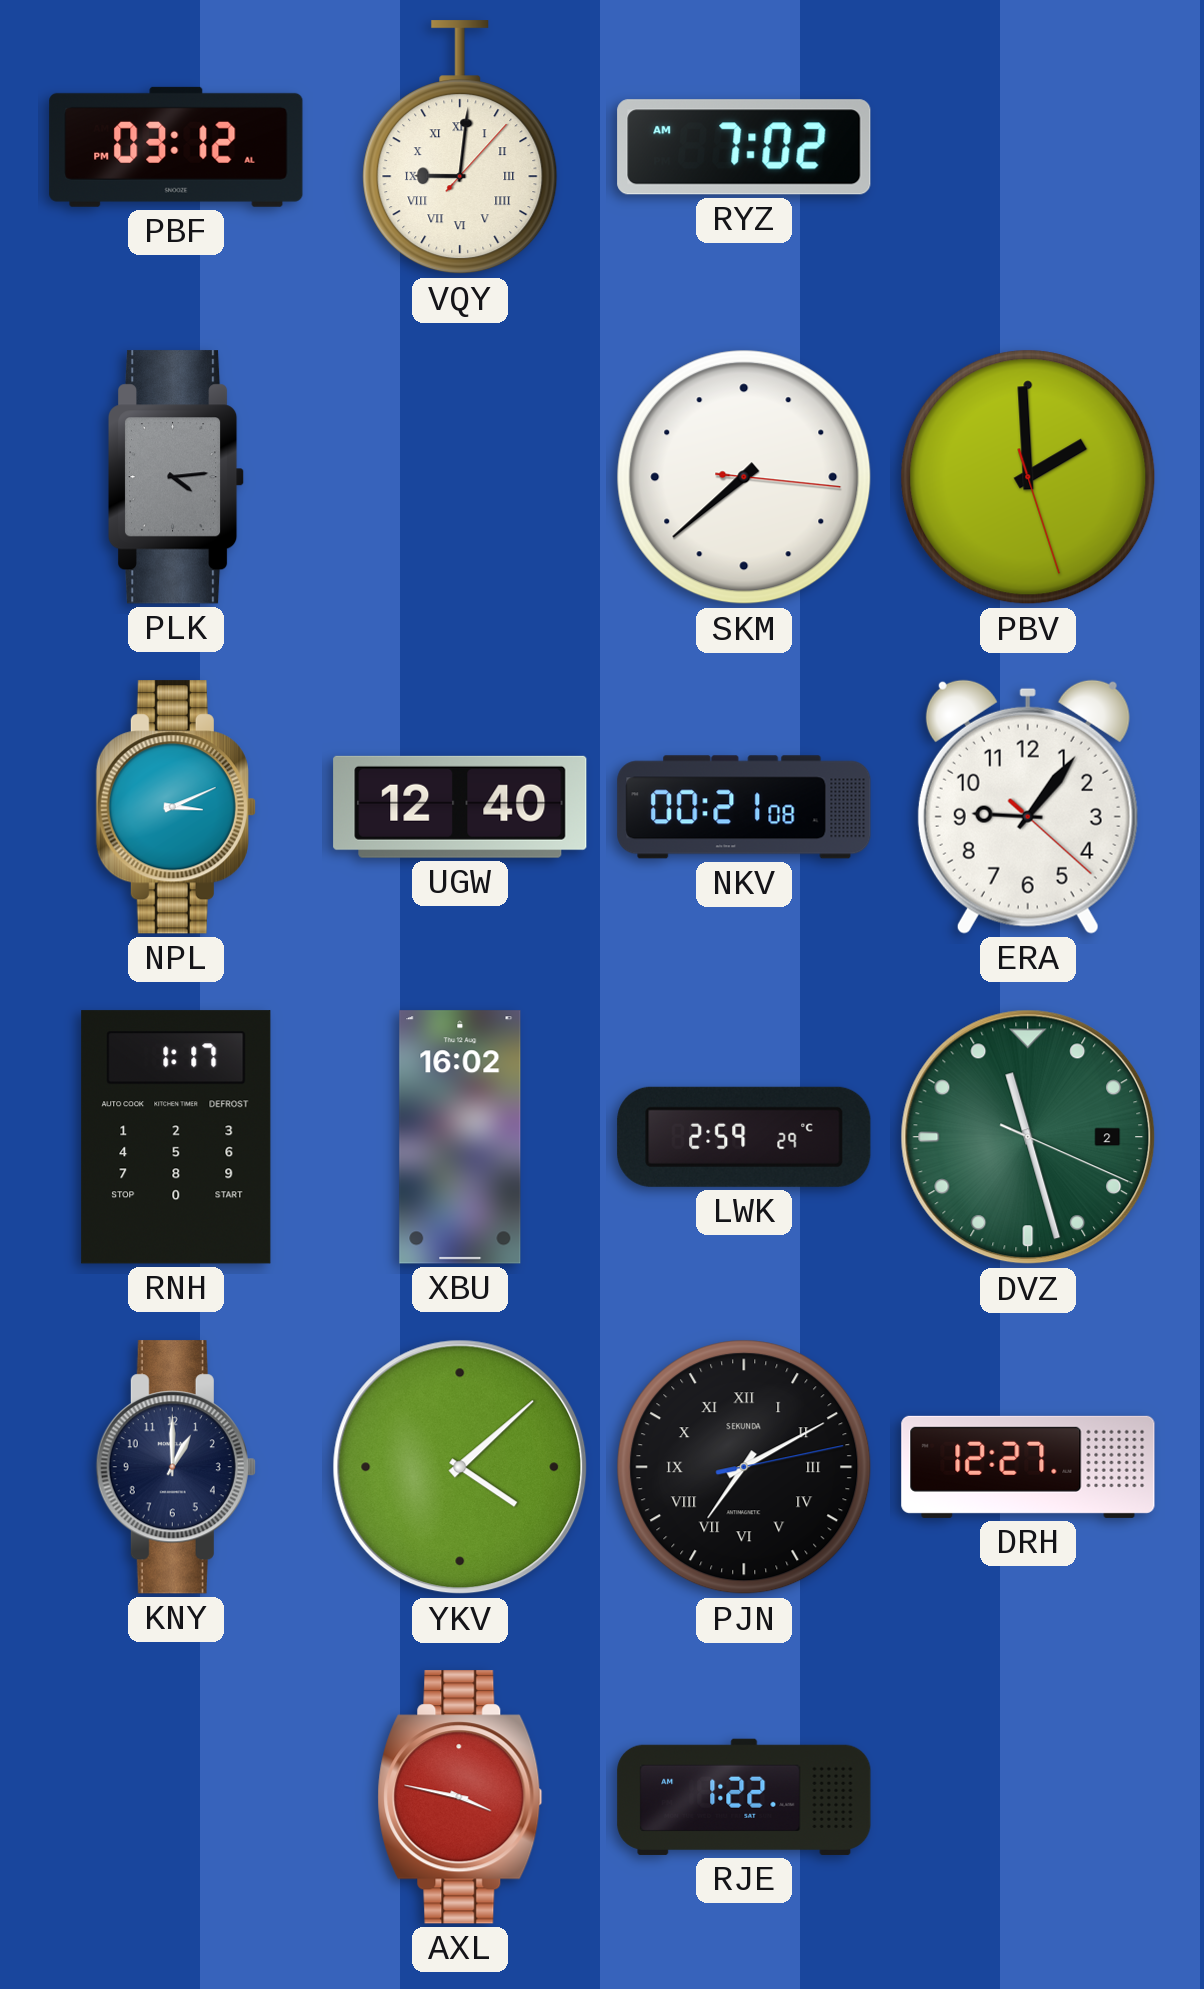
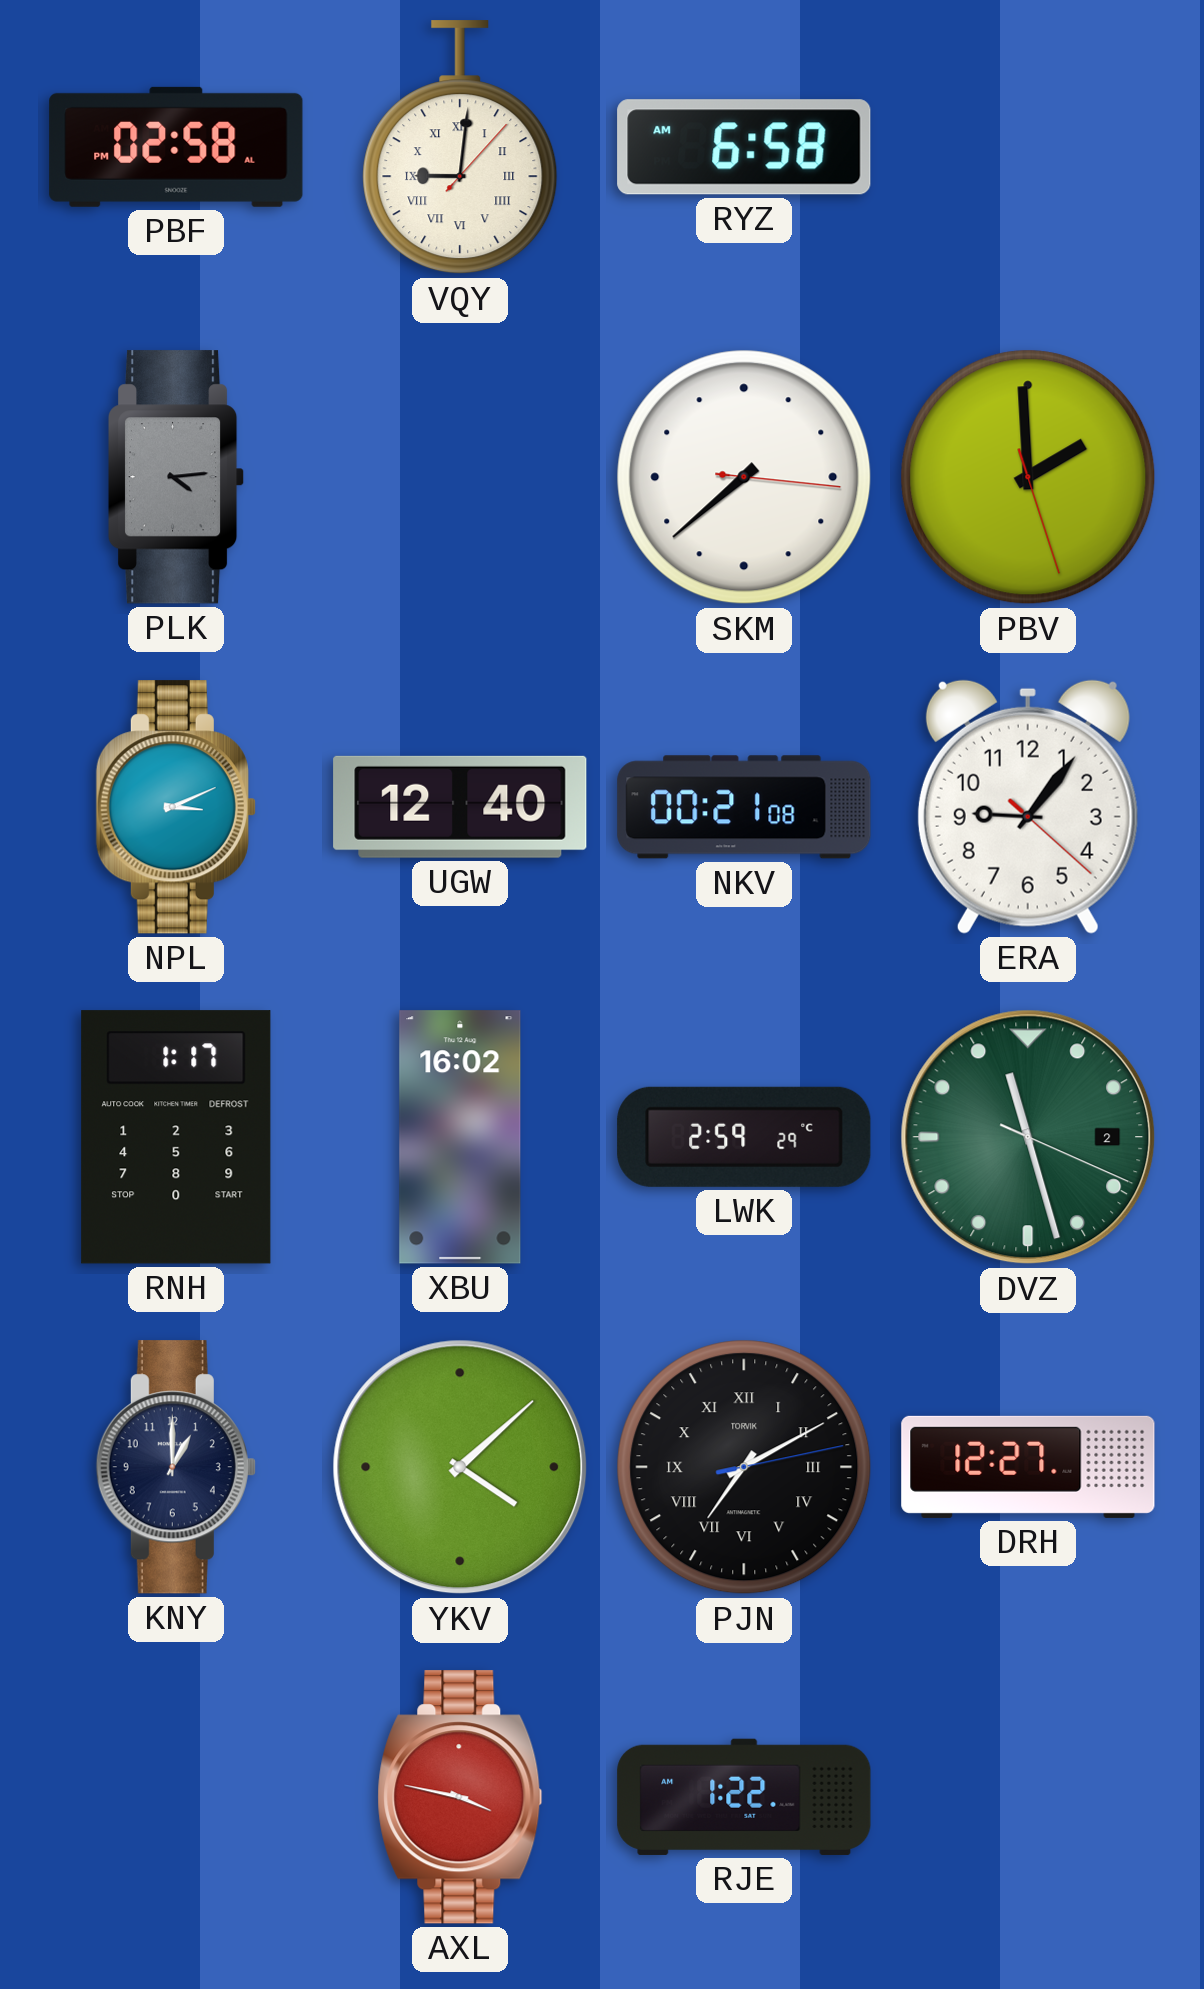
PBF: 03:12 -> 02:58
RYZ: 7:02 -> 6:58
PJN brand: SEKUNDA -> TORVIK
